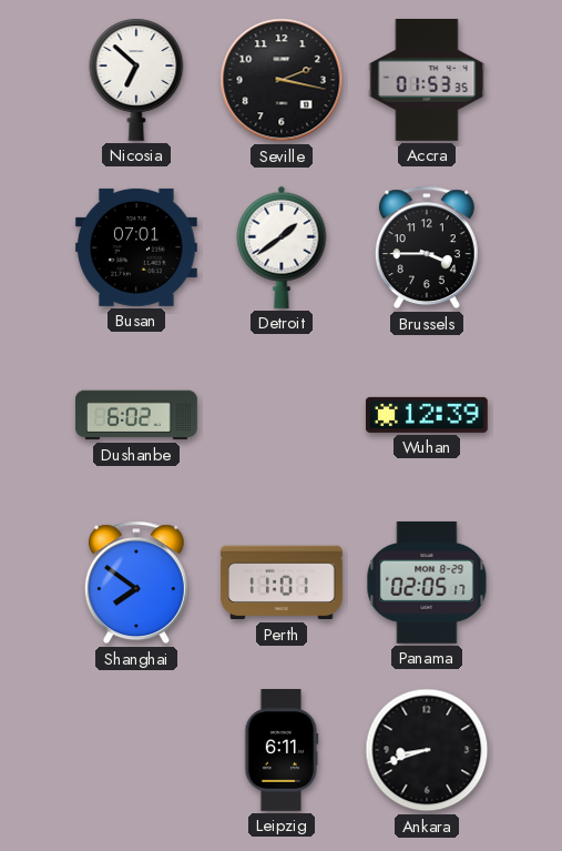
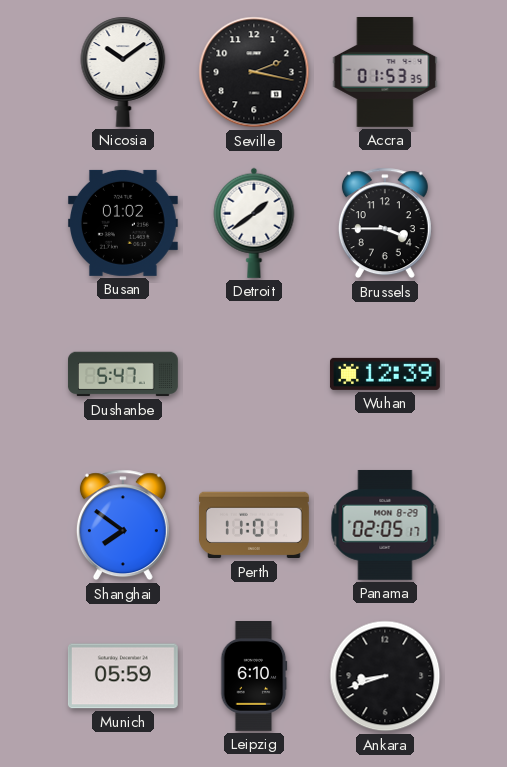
Nicosia: 6:52 -> 10:09
Busan: 07:01 -> 01:02
Dushanbe: 6:02 -> 5:47
Munich: none -> 05:59
Leipzig: 6:11 -> 6:10
